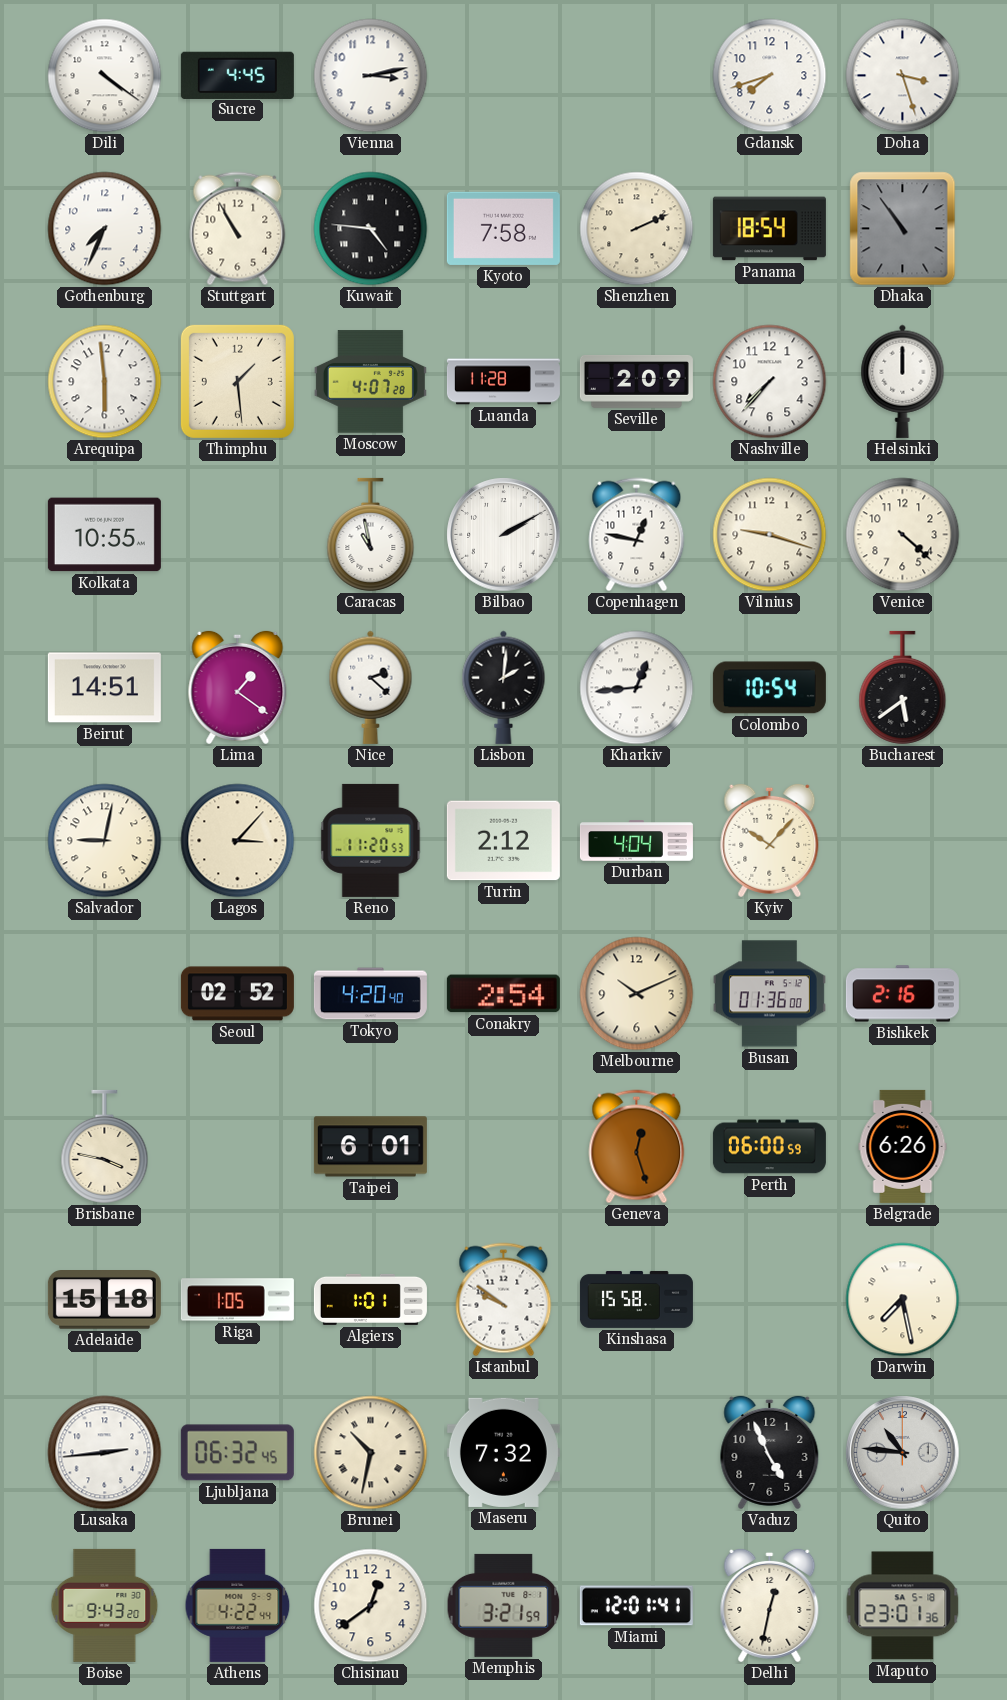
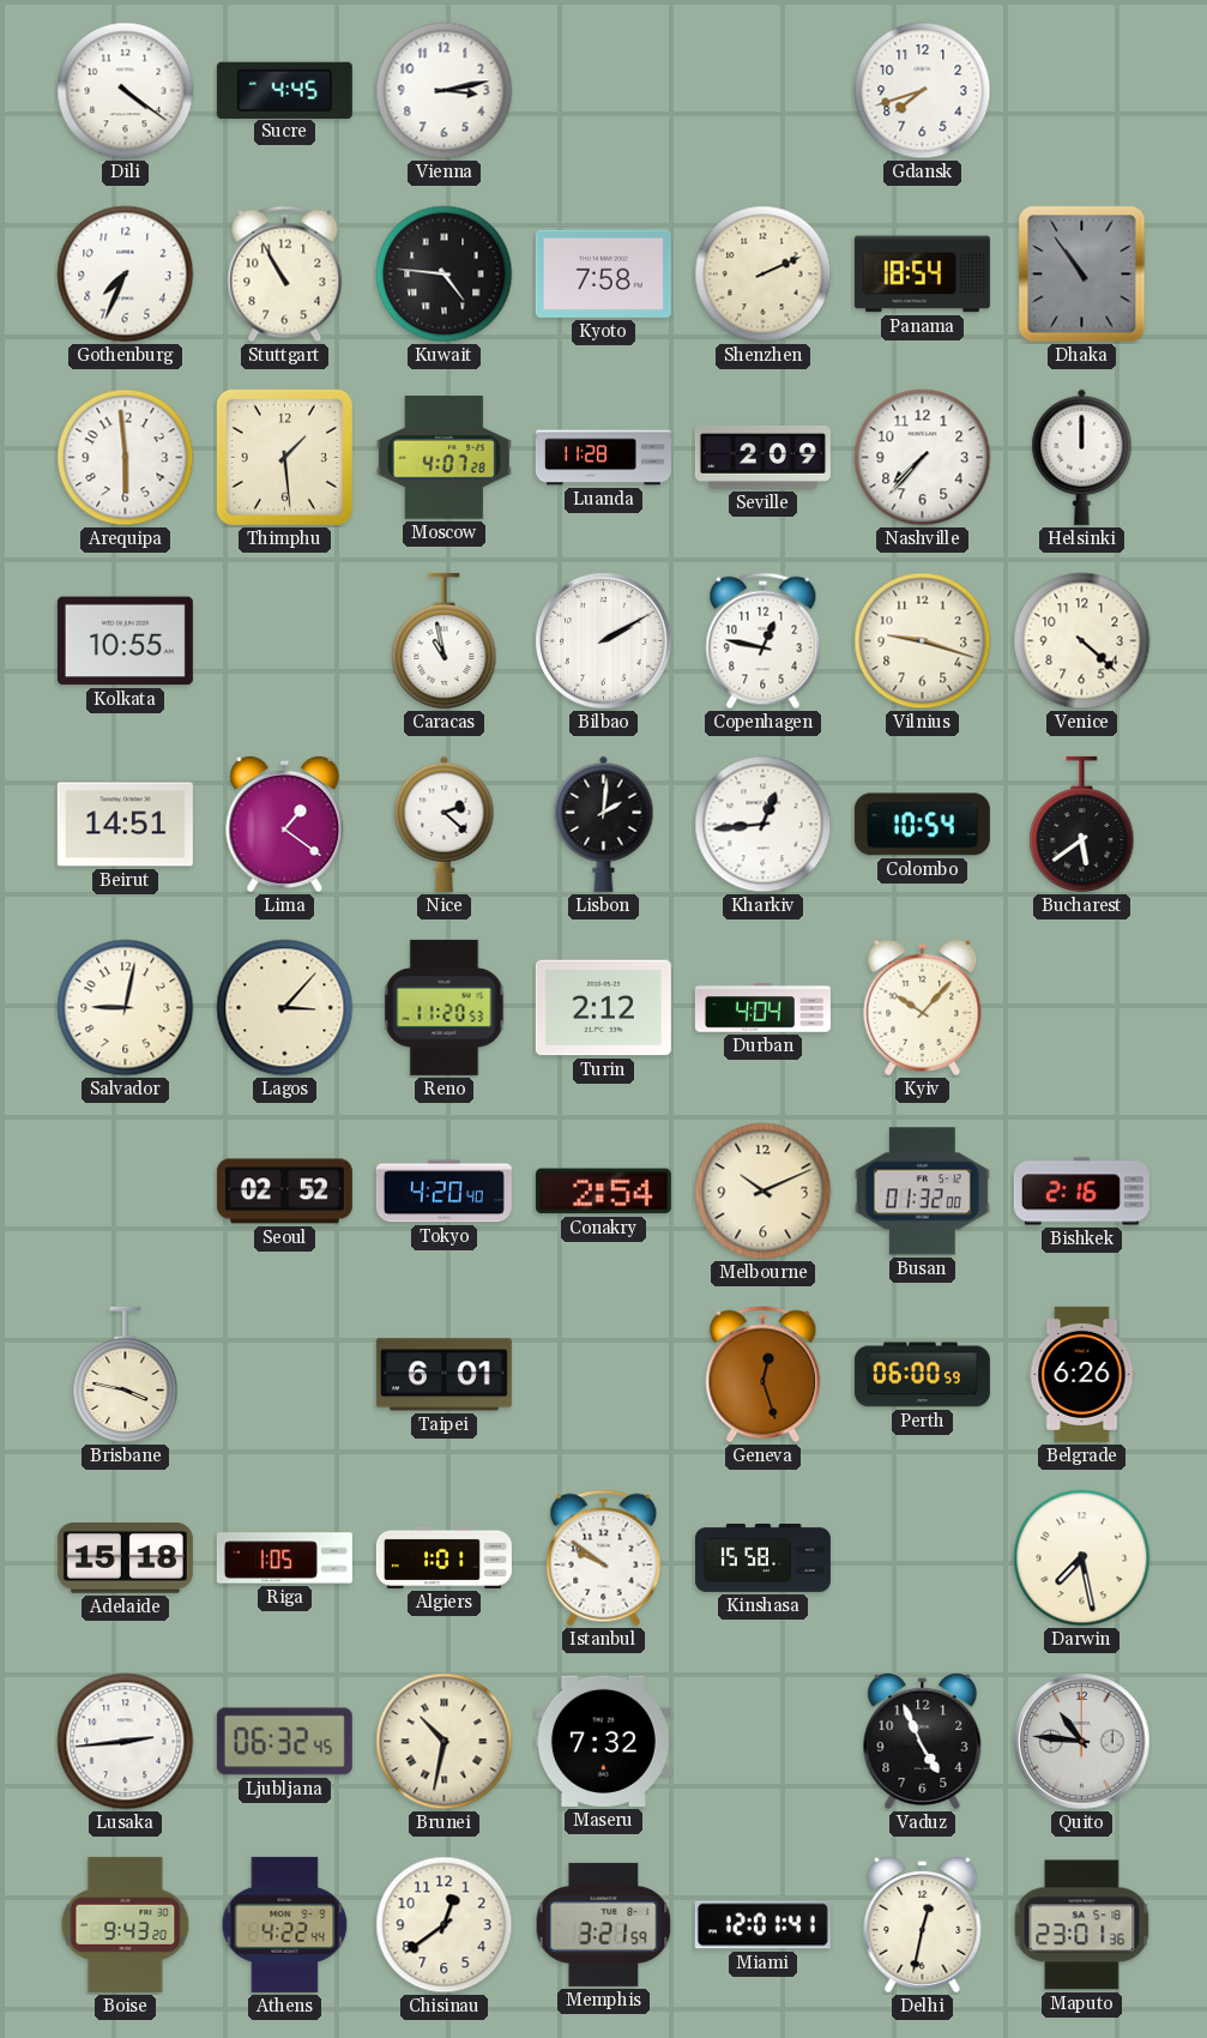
Doha: 3:27 -> none
Busan: 01:36 -> 01:32
